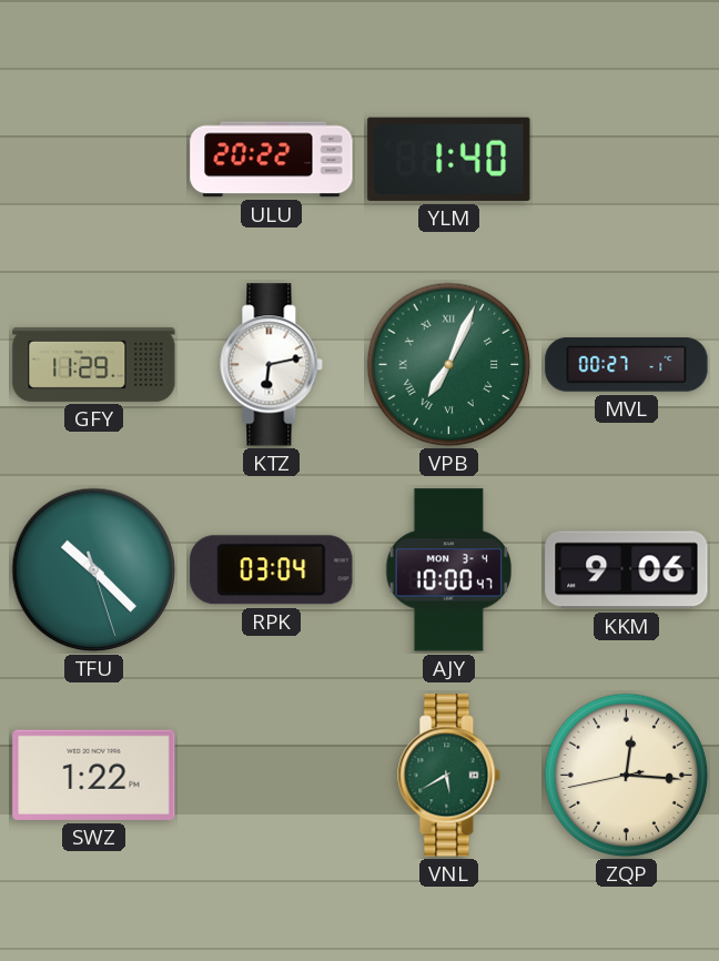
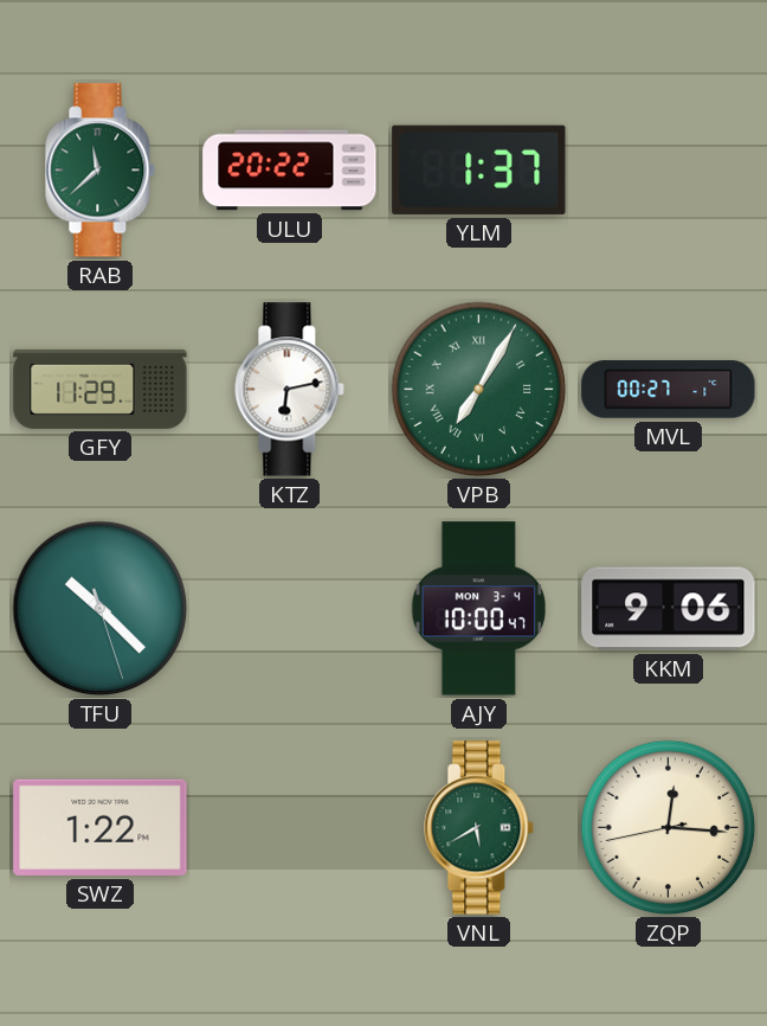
RAB: none -> 11:38
YLM: 1:40 -> 1:37
VPB: 7:04 -> 7:05
RPK: 03:04 -> none
